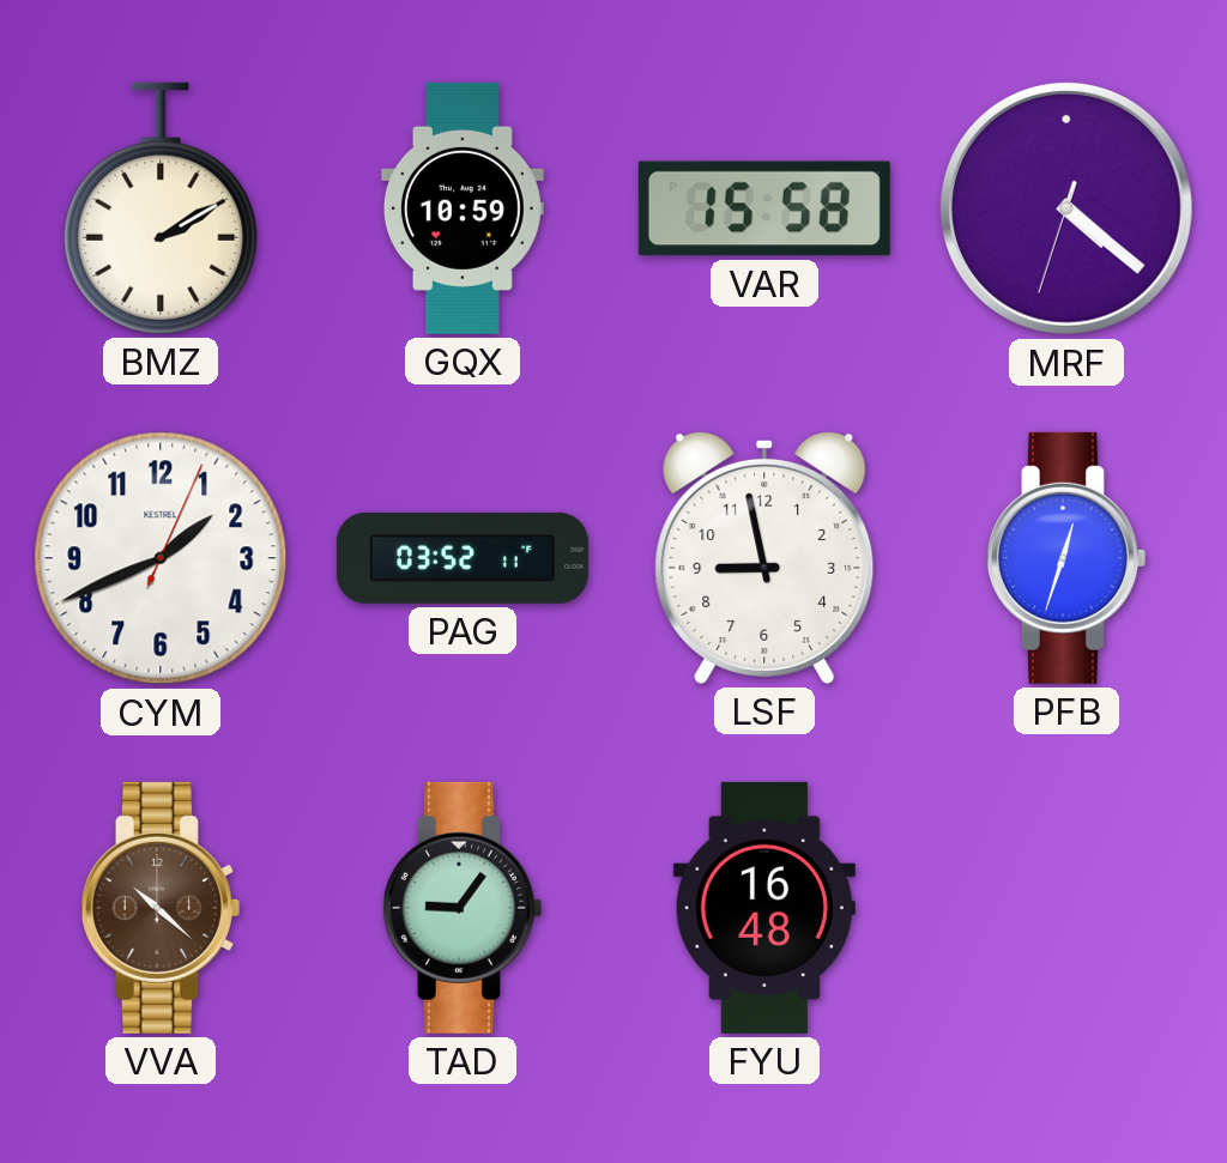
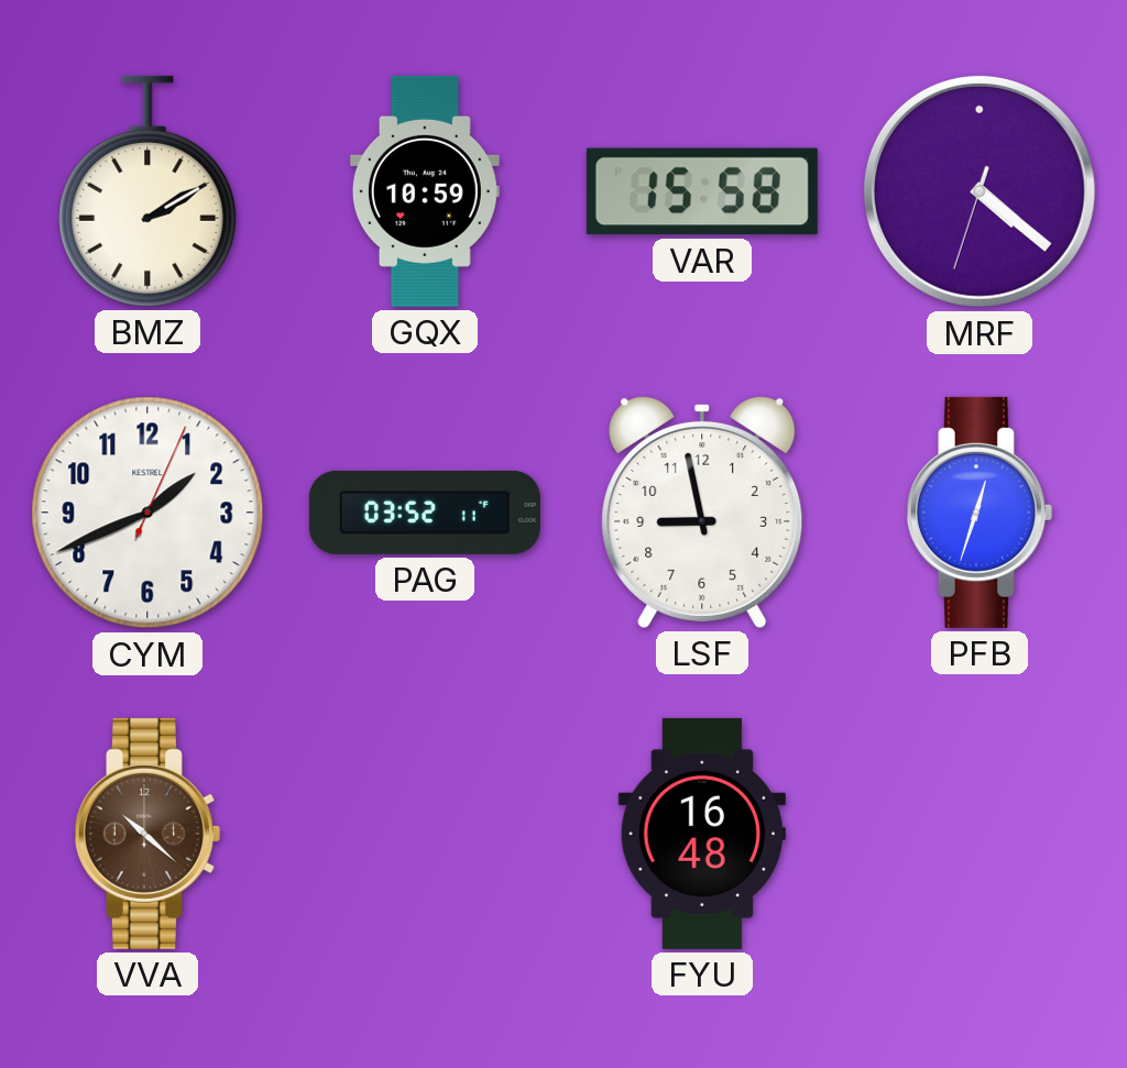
TAD: 9:06 -> none
